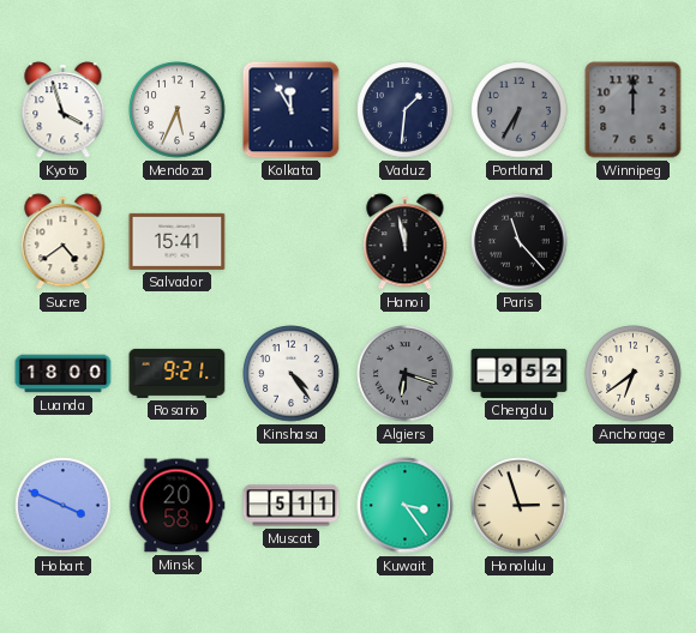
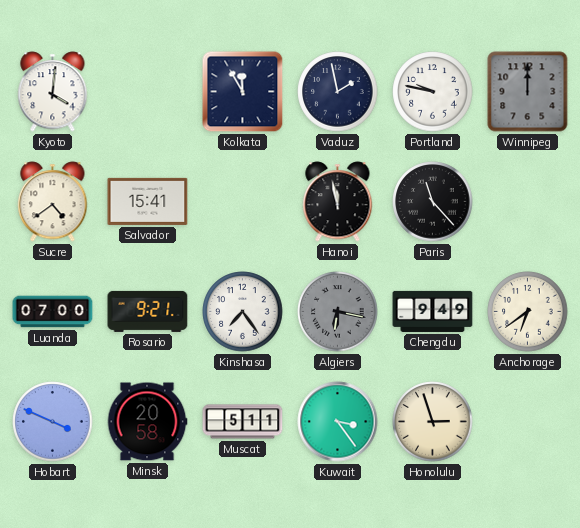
Kyoto: 3:57 -> 4:01
Mendoza: 5:34 -> none
Vaduz: 1:31 -> 1:58
Portland: 6:35 -> 9:47
Portland dial: grey -> white
Luanda: 18:00 -> 07:00
Kinshasa: 4:24 -> 7:24
Algiers: 6:18 -> 6:17
Chengdu: 9:52 -> 9:49
